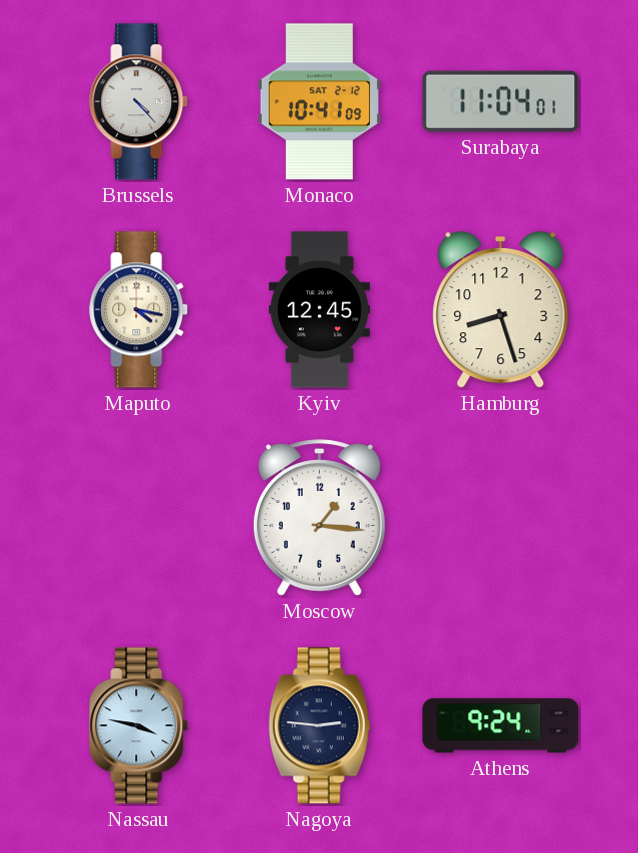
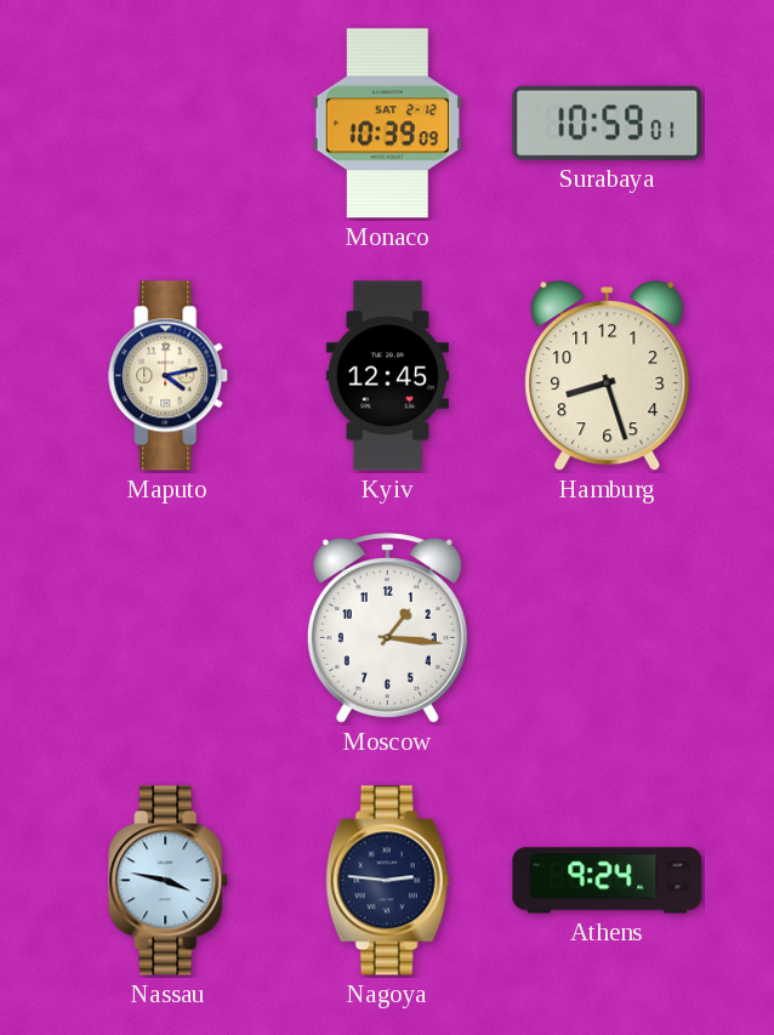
Brussels: 4:23 -> none
Monaco: 10:41 -> 10:39
Surabaya: 11:04 -> 10:59
Maputo: 4:17 -> 4:13
